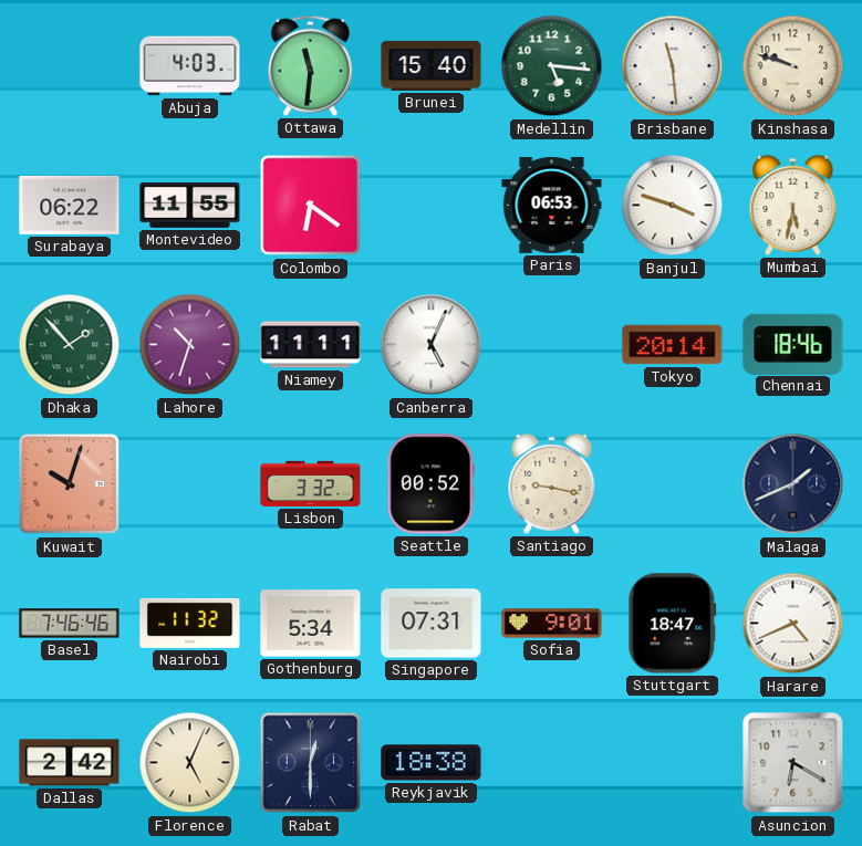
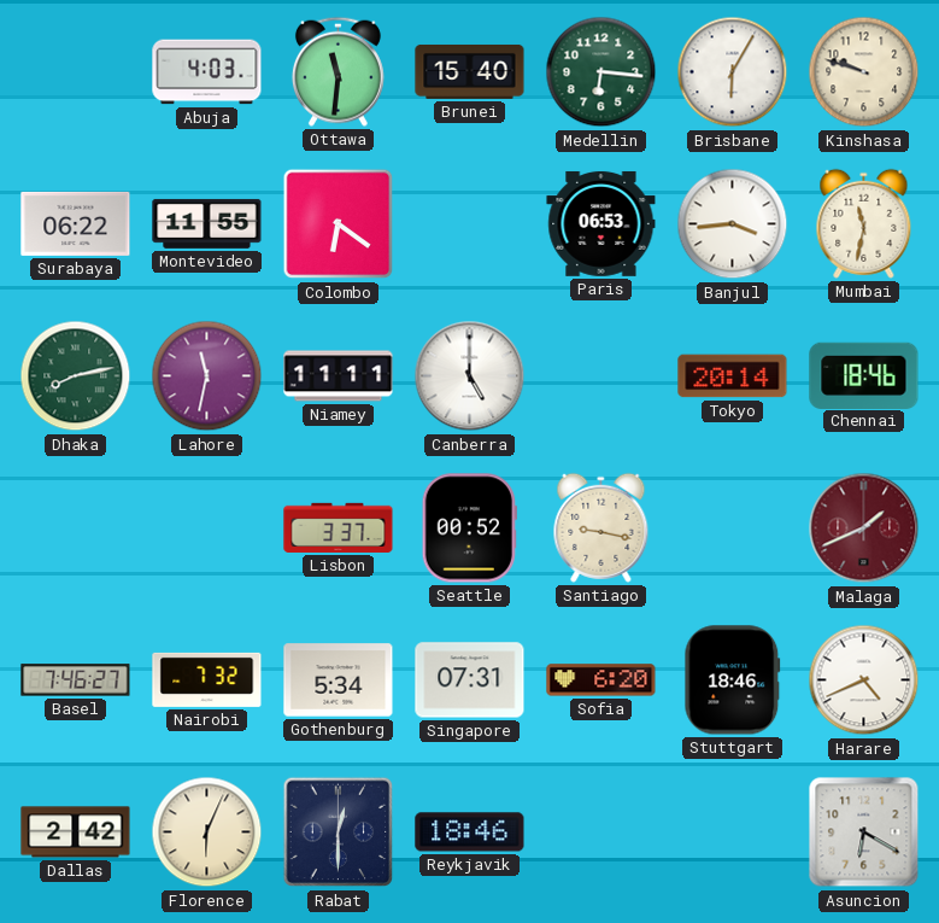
Medellin: 5:16 -> 6:16
Brisbane: 11:29 -> 6:05
Banjul: 3:48 -> 3:44
Mumbai: 5:32 -> 11:32
Dhaka: 1:53 -> 8:13
Lahore: 10:33 -> 11:32
Canberra: 5:04 -> 5:00
Kuwait: 10:03 -> none
Lisbon: 3:32 -> 3:37
Malaga dial: navy -> burgundy
Basel: 7:46:46 -> 7:46:27
Nairobi: 11:32 -> 7:32
Sofia: 9:01 -> 6:20
Stuttgart: 18:47 -> 18:46
Florence: 5:04 -> 6:04
Reykjavik: 18:38 -> 18:46
